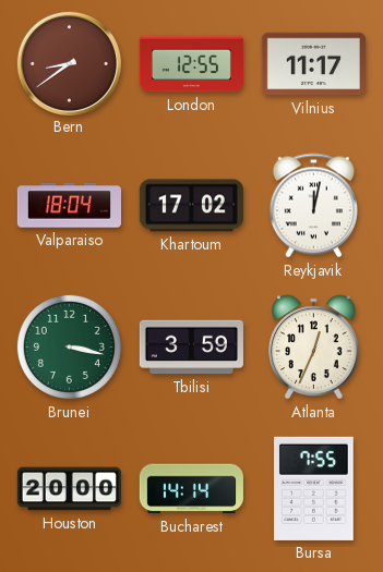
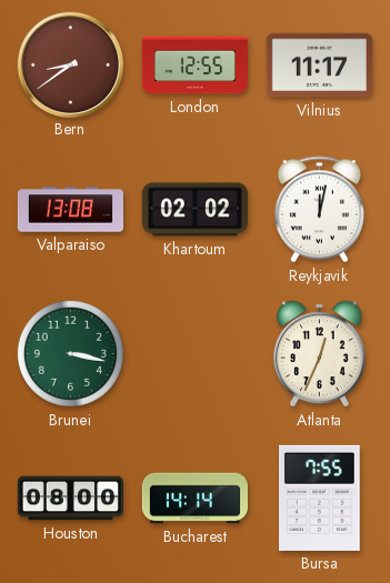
Valparaiso: 18:04 -> 13:08
Khartoum: 17:02 -> 02:02
Tbilisi: 3:59 -> none
Houston: 20:00 -> 08:00
